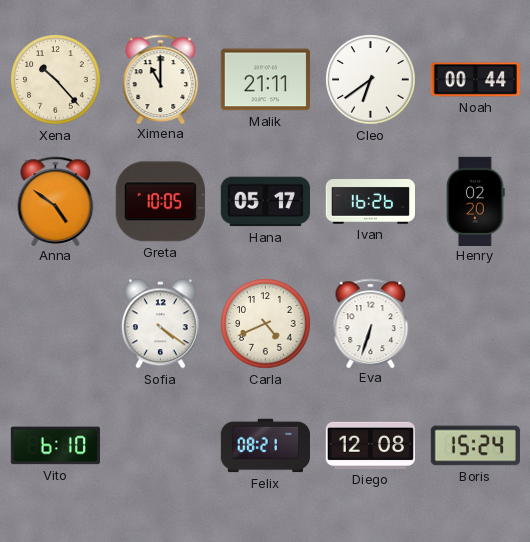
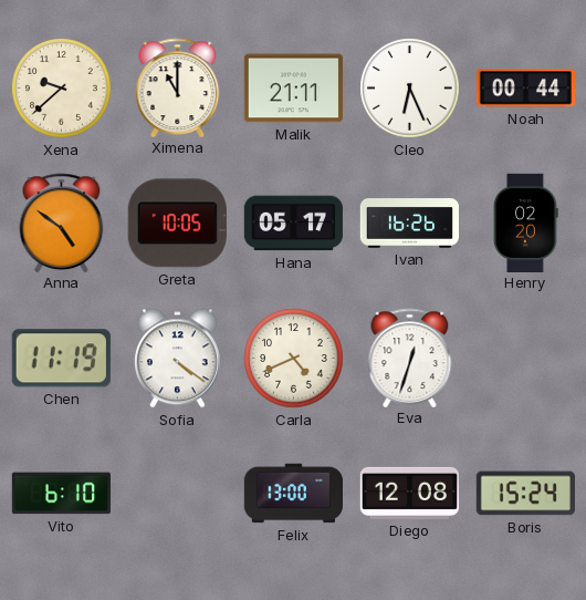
Xena: 10:23 -> 9:38
Cleo: 6:39 -> 6:26
Chen: none -> 11:19
Eva: 6:33 -> 12:33
Felix: 08:21 -> 13:00
